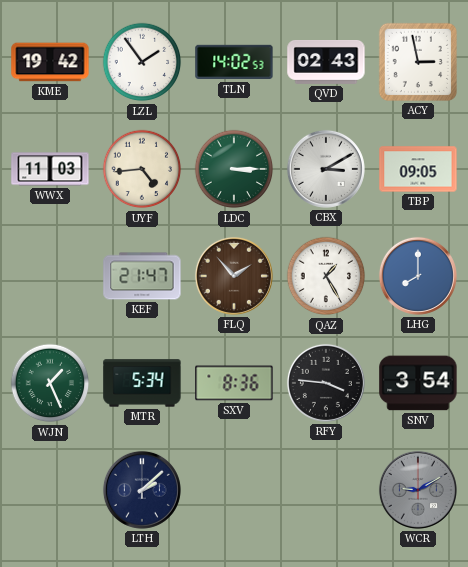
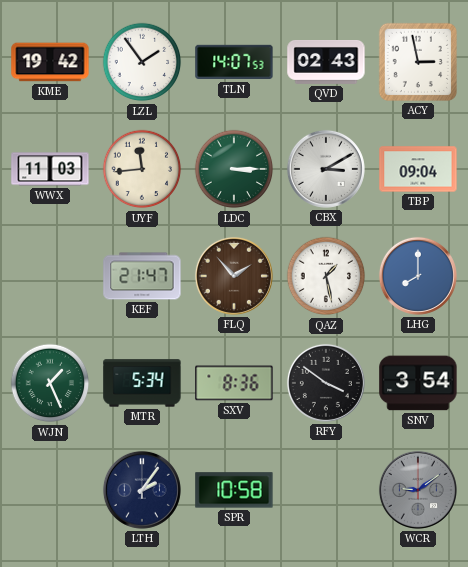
TLN: 14:02 -> 14:07
UYF: 4:44 -> 11:44
TBP: 09:05 -> 09:04
QAZ: 1:25 -> 1:28
RFY: 3:46 -> 3:51
LTH: 2:08 -> 2:06
SPR: none -> 10:58
WCR: 9:10 -> 9:09
